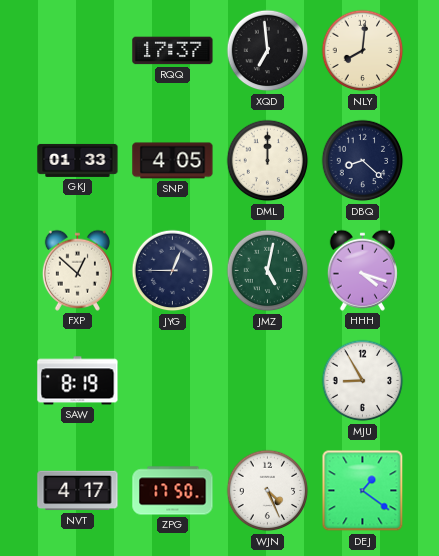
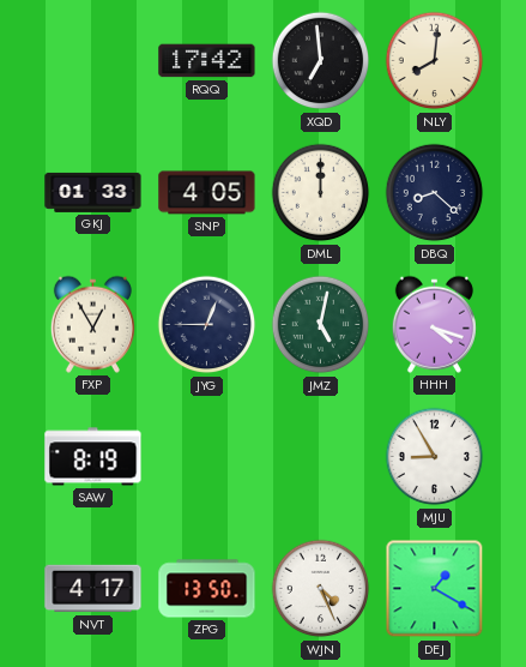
RQQ: 17:37 -> 17:42
FXP: 12:52 -> 12:55
ZPG: 17:50 -> 13:50
DEJ: 1:21 -> 1:20
